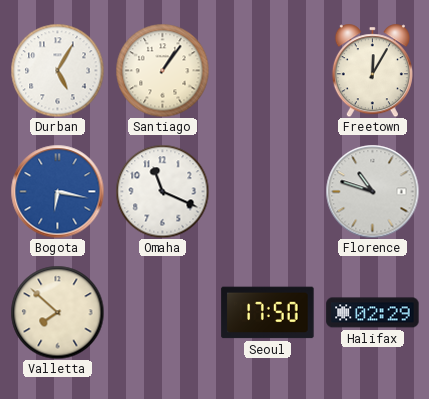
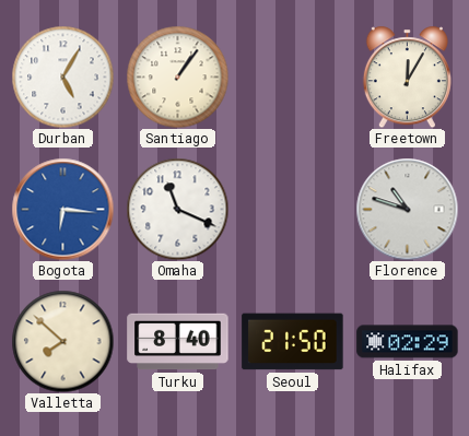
Bogota: 6:17 -> 6:16
Turku: none -> 8:40
Seoul: 17:50 -> 21:50
